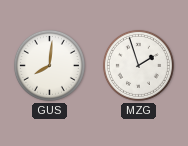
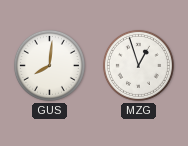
MZG: 1:57 -> 12:57
